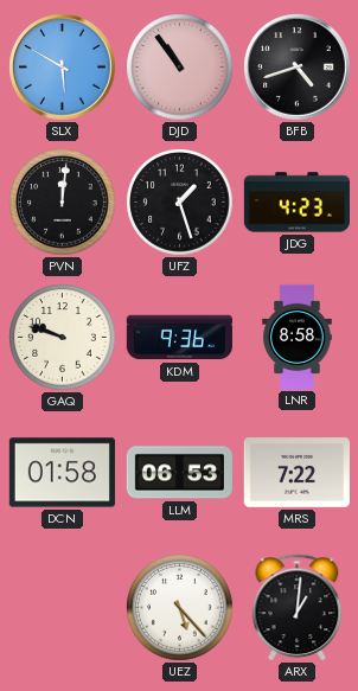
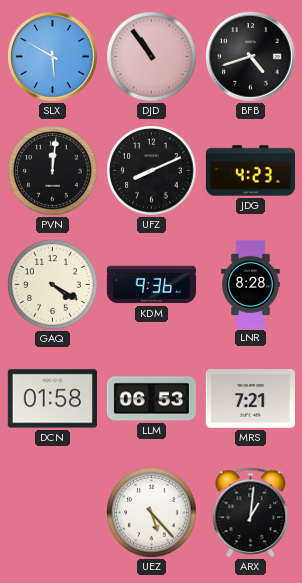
UFZ: 1:27 -> 8:11
GAQ: 9:48 -> 4:20
LNR: 8:58 -> 8:28
MRS: 7:22 -> 7:21
